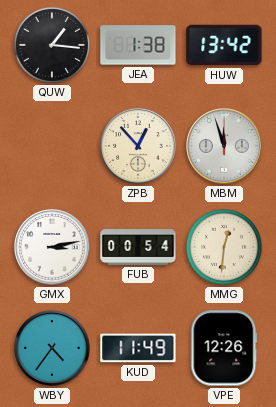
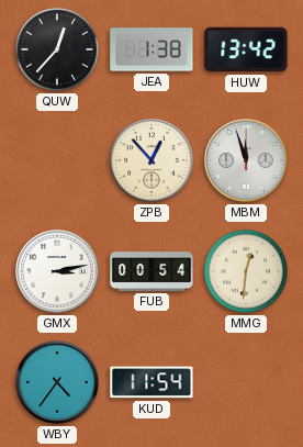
QUW: 1:16 -> 12:37
KUD: 11:49 -> 11:54
VPE: 12:26 -> none
